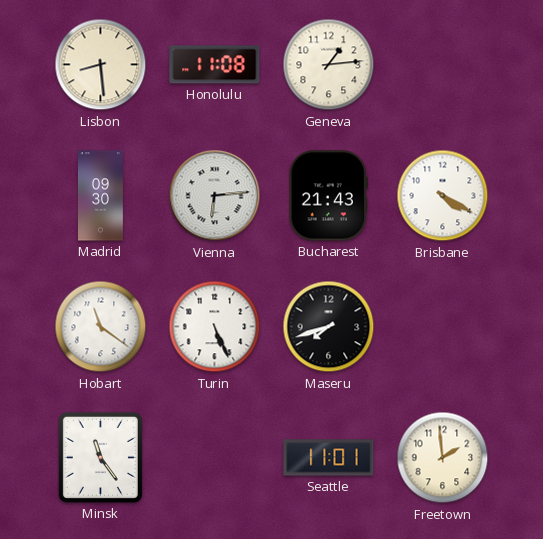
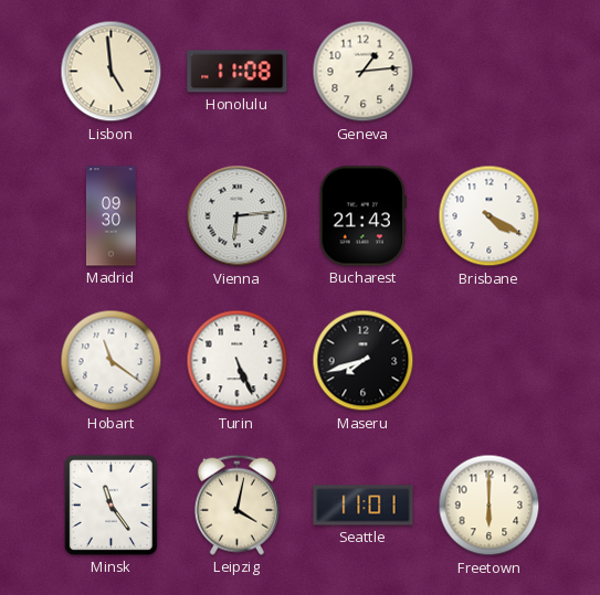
Lisbon: 8:29 -> 4:59
Leipzig: none -> 4:02
Freetown: 1:59 -> 6:00
